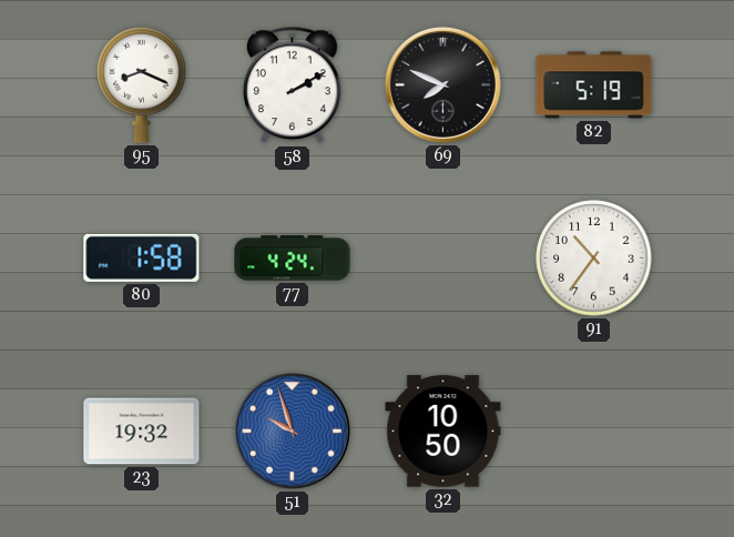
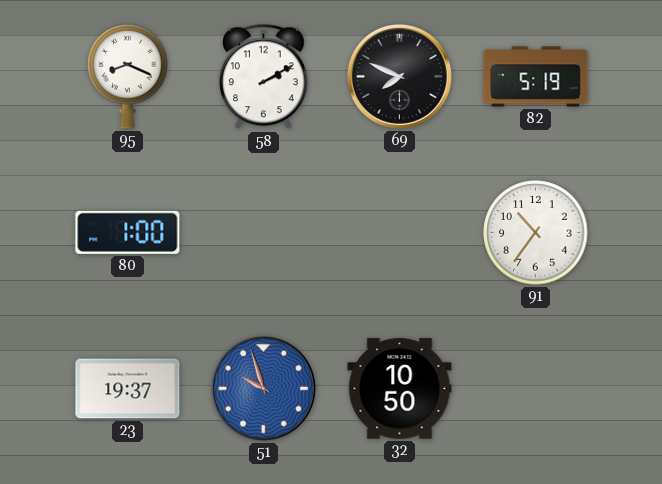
80: 1:58 -> 1:00
77: 4:24 -> none
23: 19:32 -> 19:37
